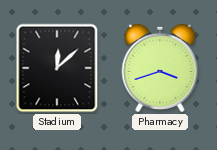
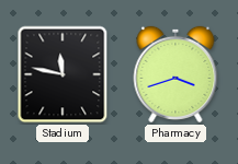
Stadium: 12:08 -> 11:47
